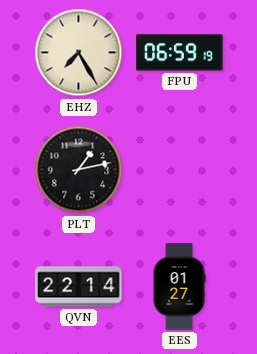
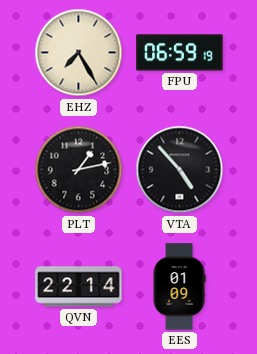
VTA: none -> 4:53
EES: 01:27 -> 01:09
